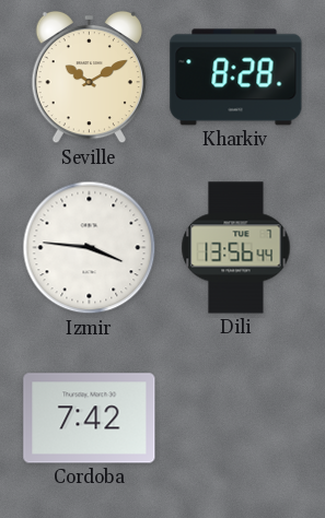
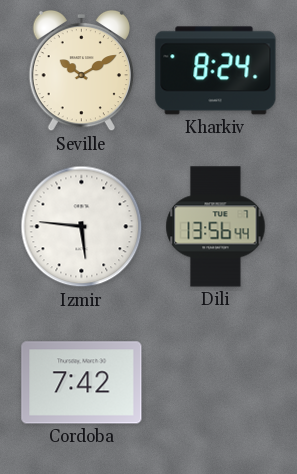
Kharkiv: 8:28 -> 8:24
Izmir: 3:46 -> 5:46
